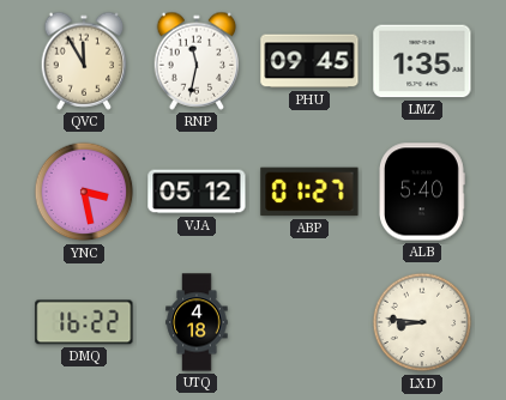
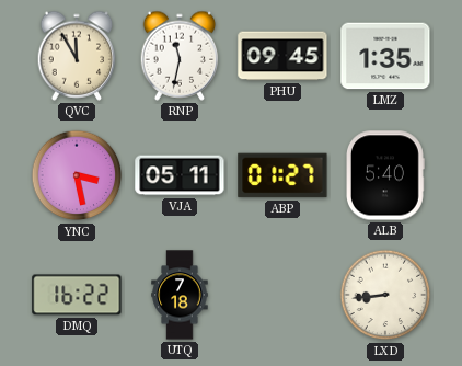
VJA: 05:12 -> 05:11
UTQ: 4:18 -> 7:18
LXD: 8:46 -> 8:44
